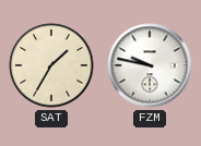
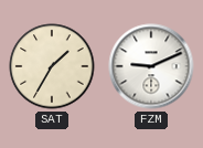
FZM: 9:47 -> 9:11
